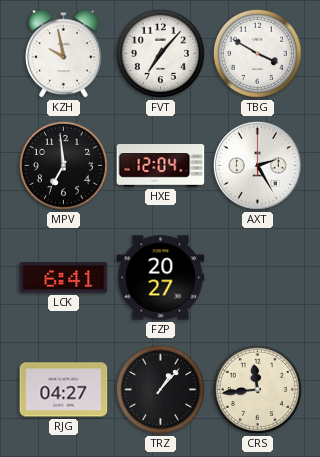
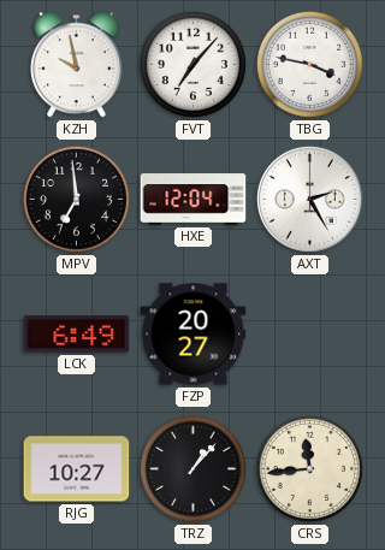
TBG: 3:50 -> 3:47
LCK: 6:41 -> 6:49
RJG: 04:27 -> 10:27
